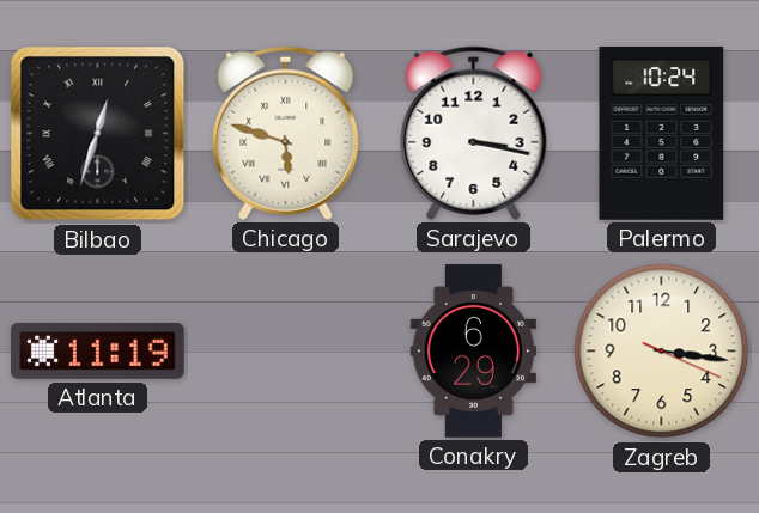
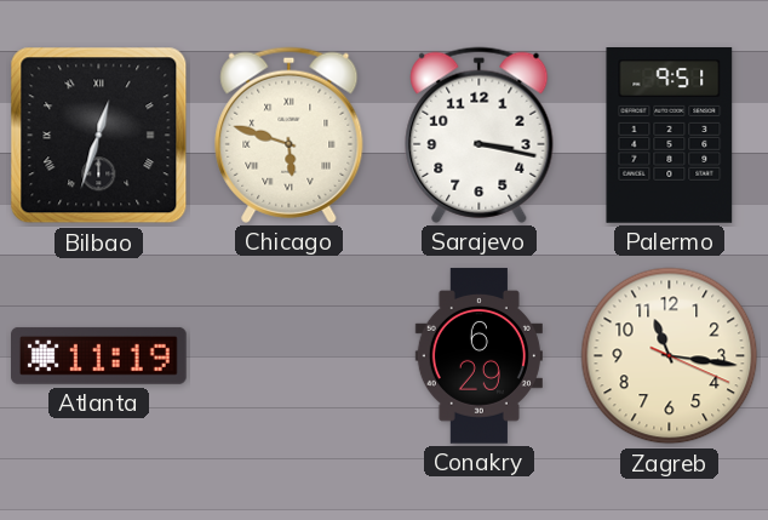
Palermo: 10:24 -> 9:51
Zagreb: 3:16 -> 11:16
